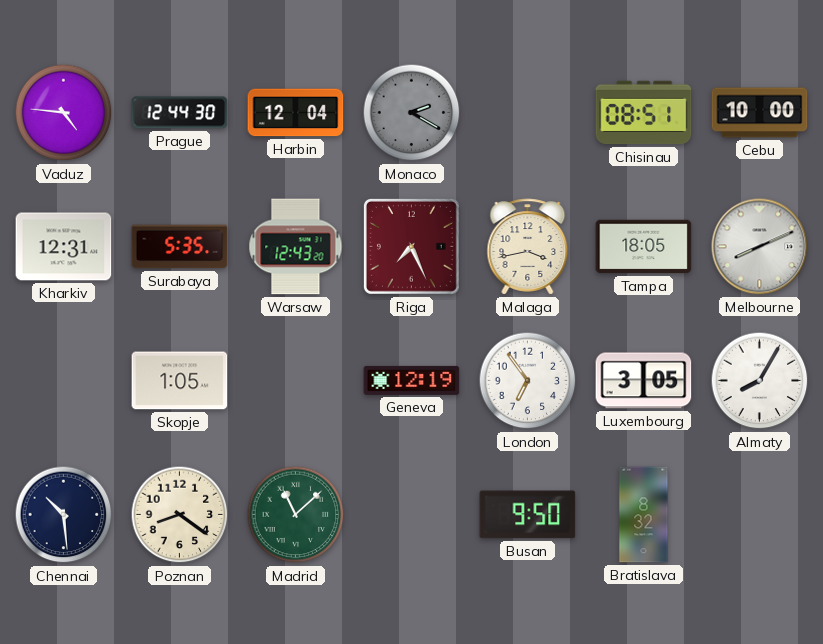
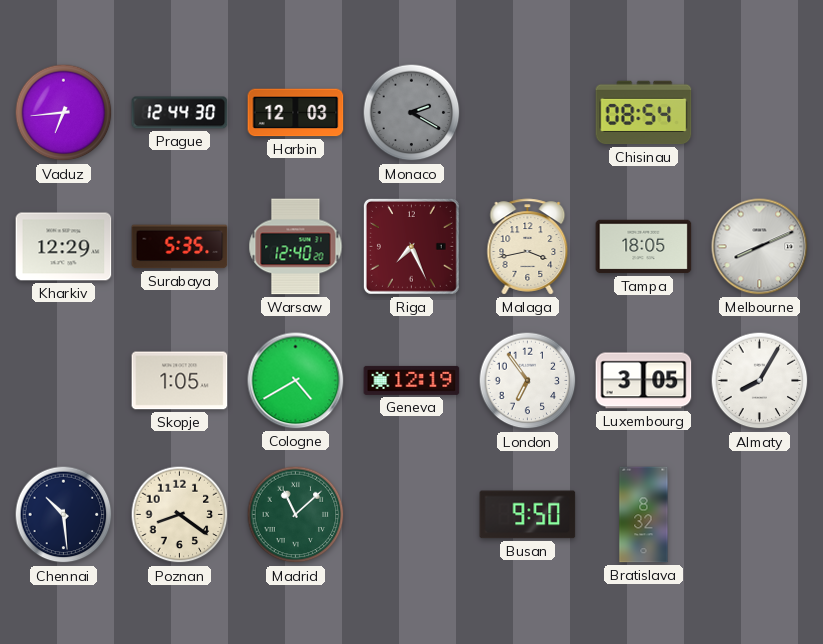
Vaduz: 4:46 -> 6:44
Harbin: 12:04 -> 12:03
Chisinau: 08:51 -> 08:54
Cebu: 10:00 -> none
Kharkiv: 12:31 -> 12:29
Warsaw: 12:43 -> 12:40
Cologne: none -> 4:40
